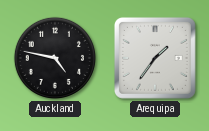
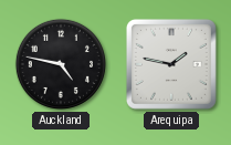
Arequipa: 1:36 -> 1:47
